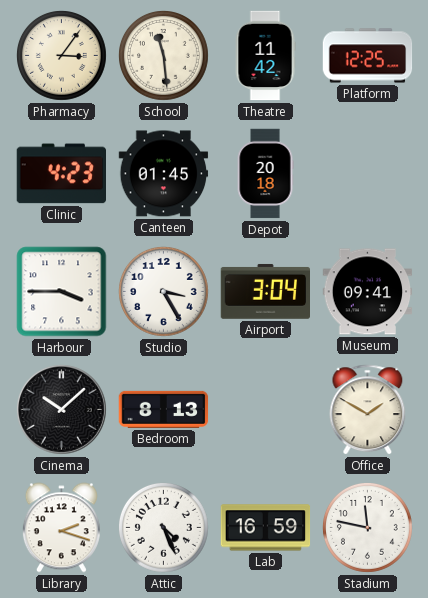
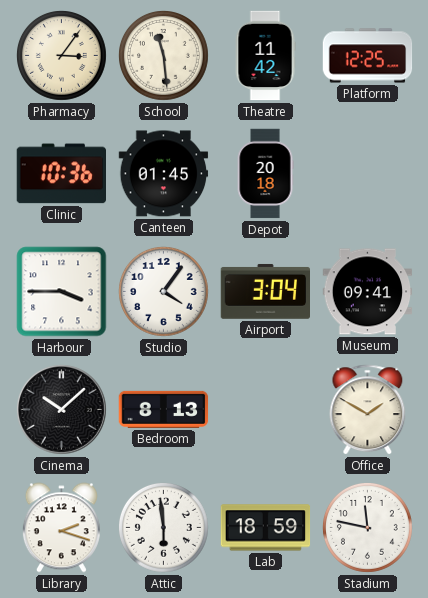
Clinic: 4:23 -> 10:36
Studio: 3:25 -> 4:06
Attic: 4:26 -> 5:59
Lab: 16:59 -> 18:59
